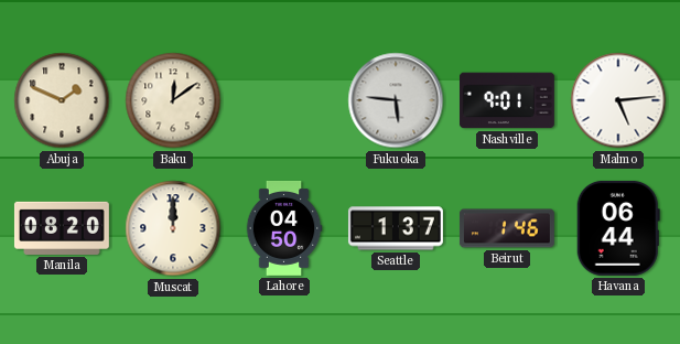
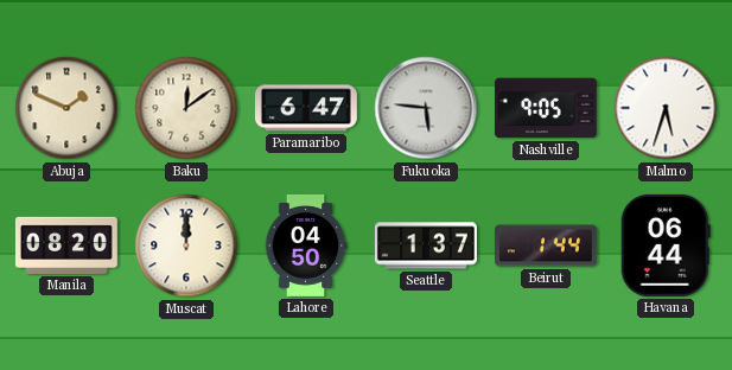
Paramaribo: none -> 6:47
Nashville: 9:01 -> 9:05
Malmo: 5:14 -> 5:33
Beirut: 1:46 -> 1:44
